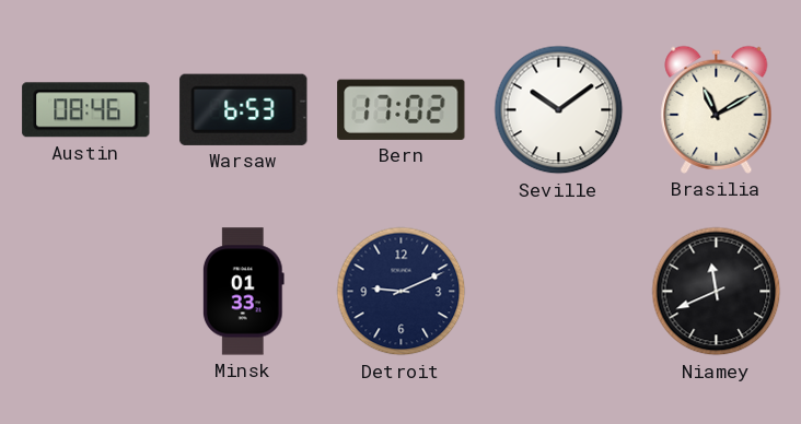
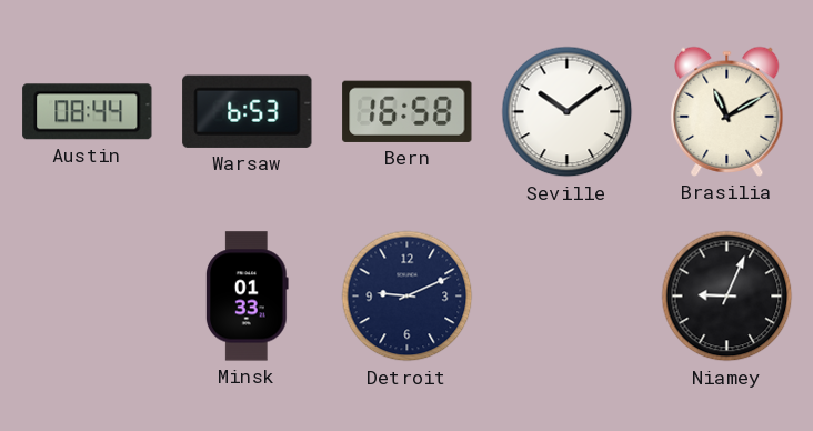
Austin: 08:46 -> 08:44
Bern: 17:02 -> 16:58
Niamey: 11:41 -> 9:04
